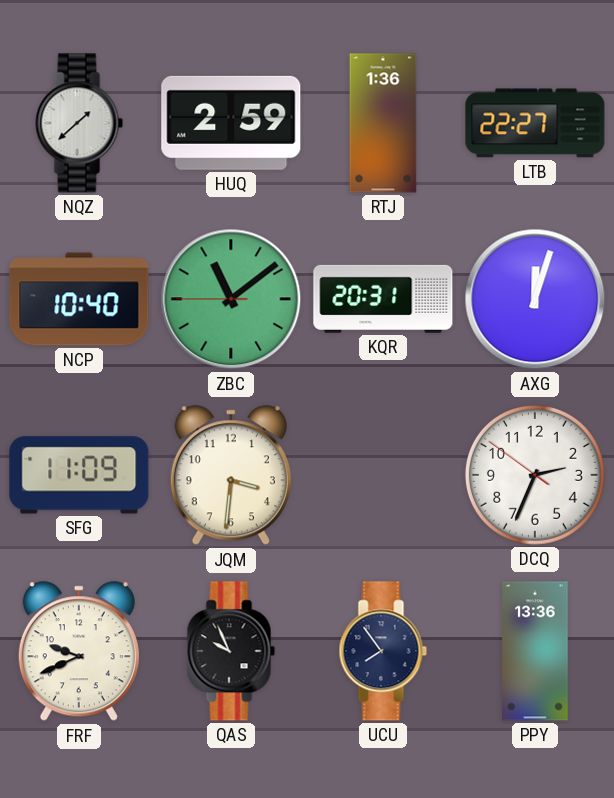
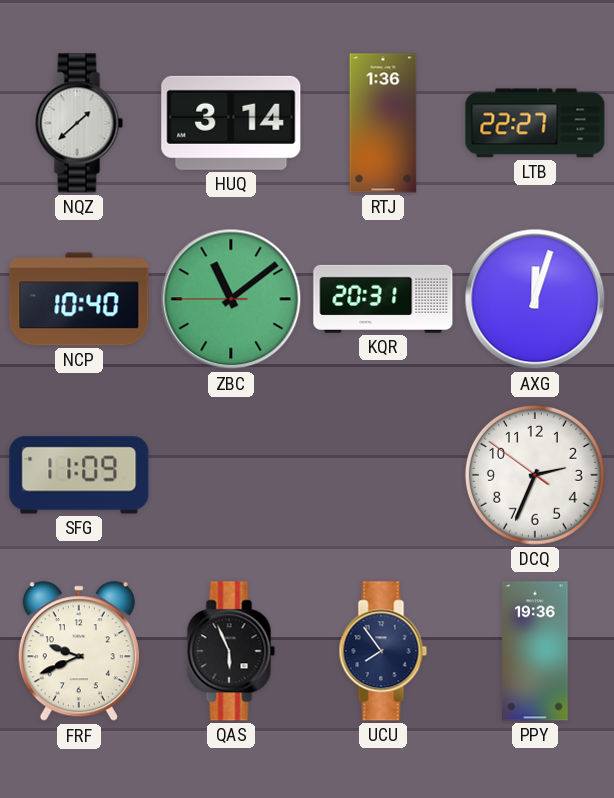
HUQ: 2:59 -> 3:14
JQM: 3:31 -> none
QAS: 9:56 -> 5:56
PPY: 13:36 -> 19:36
